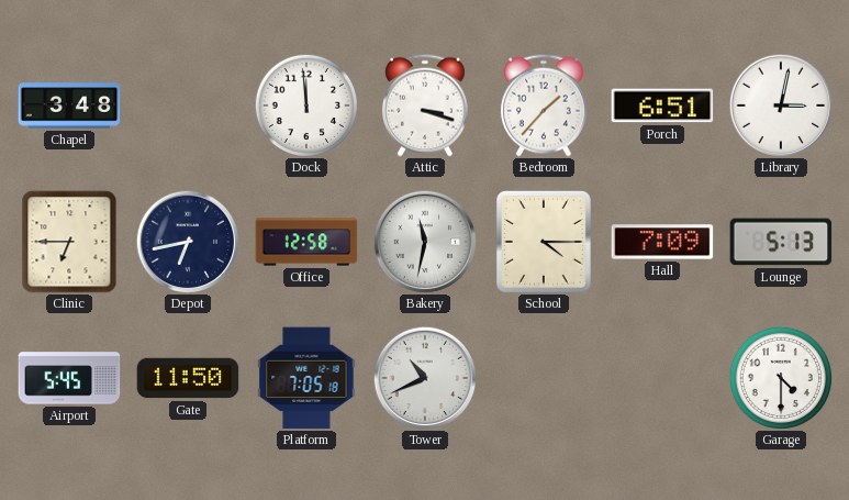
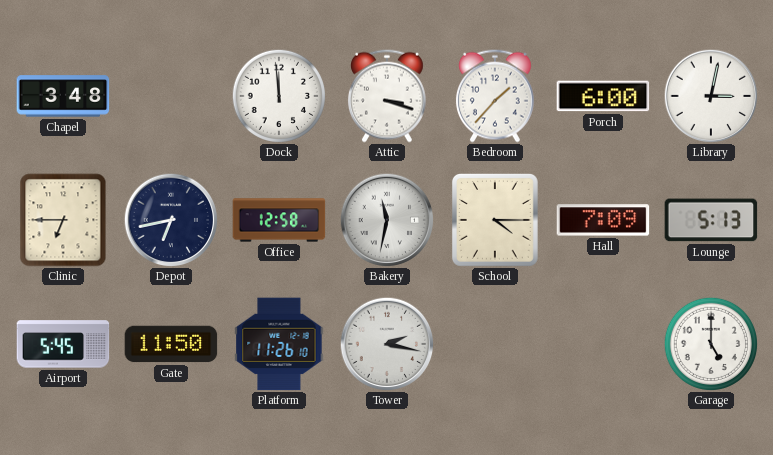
Porch: 6:51 -> 6:00
Platform: 7:05 -> 11:26
Tower: 10:41 -> 2:17
Garage: 4:30 -> 5:00
